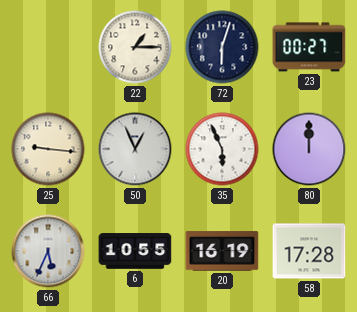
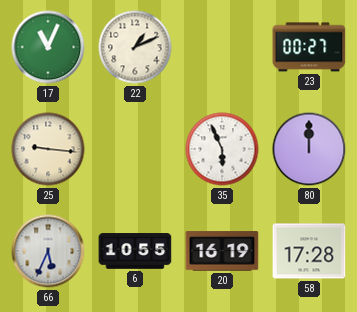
17: none -> 11:04
22: 1:15 -> 1:11
72: 6:03 -> none
50: 12:56 -> none
